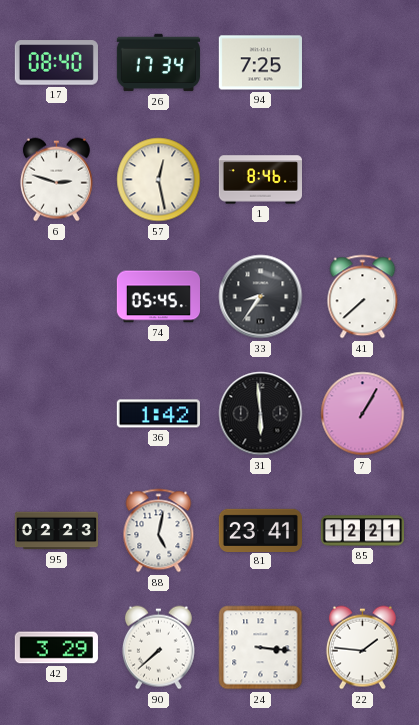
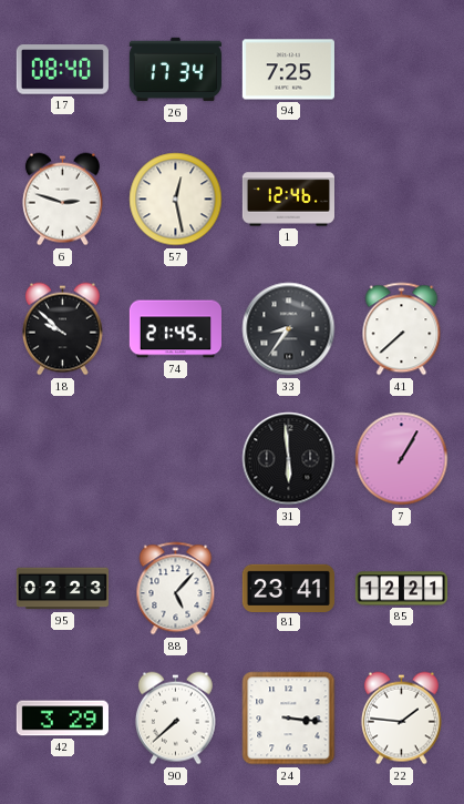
1: 8:46 -> 12:46
18: none -> 9:52
74: 05:45 -> 21:45
36: 1:42 -> none
88: 5:02 -> 5:07
